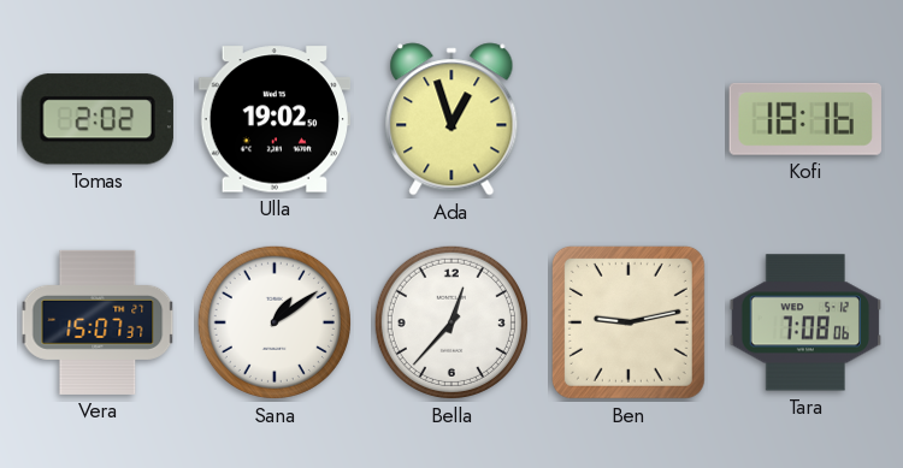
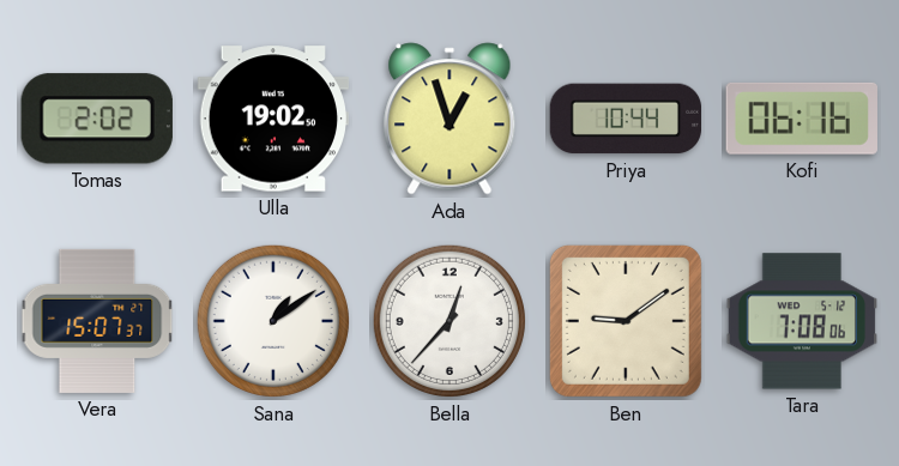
Priya: none -> 10:44
Kofi: 18:16 -> 06:16
Ben: 9:13 -> 9:09
